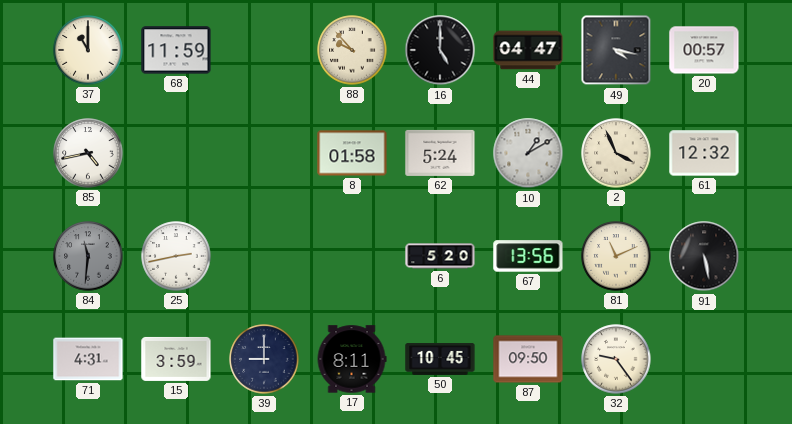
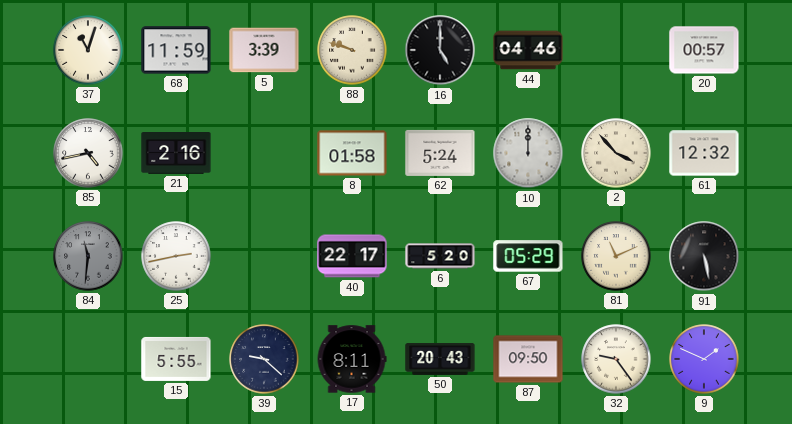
37: 11:00 -> 11:03
5: none -> 3:39
88: 9:53 -> 9:48
44: 04:47 -> 04:46
49: 4:17 -> none
21: none -> 2:16
10: 1:10 -> 12:00
2: 3:56 -> 3:53
40: none -> 22:17
67: 13:56 -> 05:29
71: 4:31 -> none
15: 3:59 -> 5:55
39: 9:00 -> 9:22
50: 10:45 -> 20:43
9: none -> 1:49
